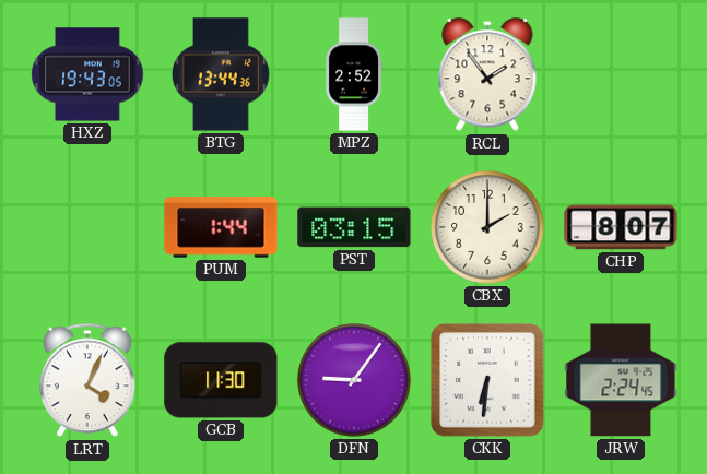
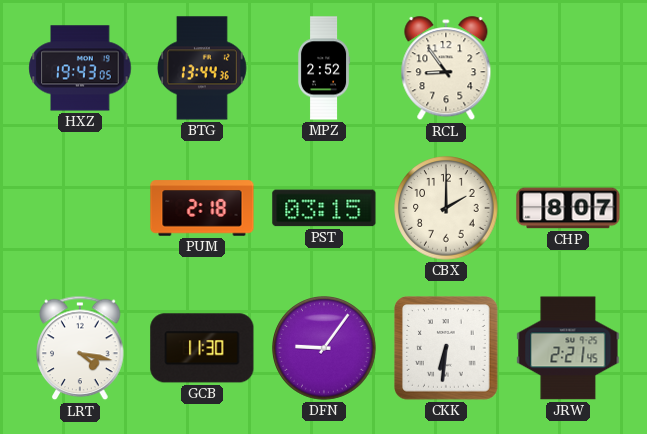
RCL: 1:54 -> 8:54
PUM: 1:44 -> 2:18
LRT: 4:04 -> 4:17
JRW: 2:24 -> 2:21
